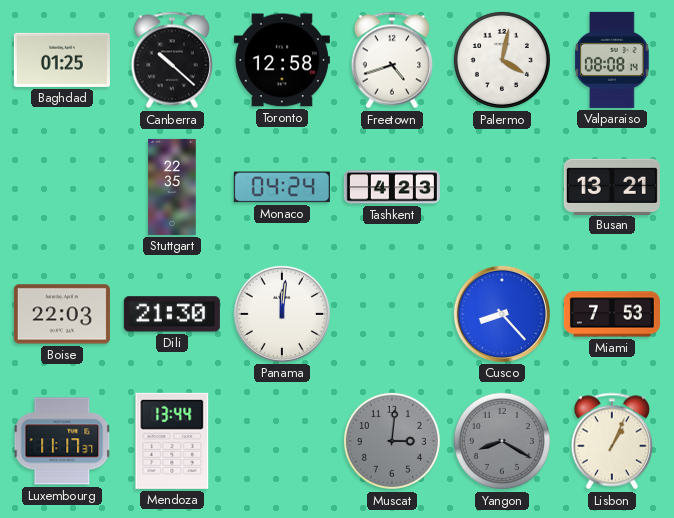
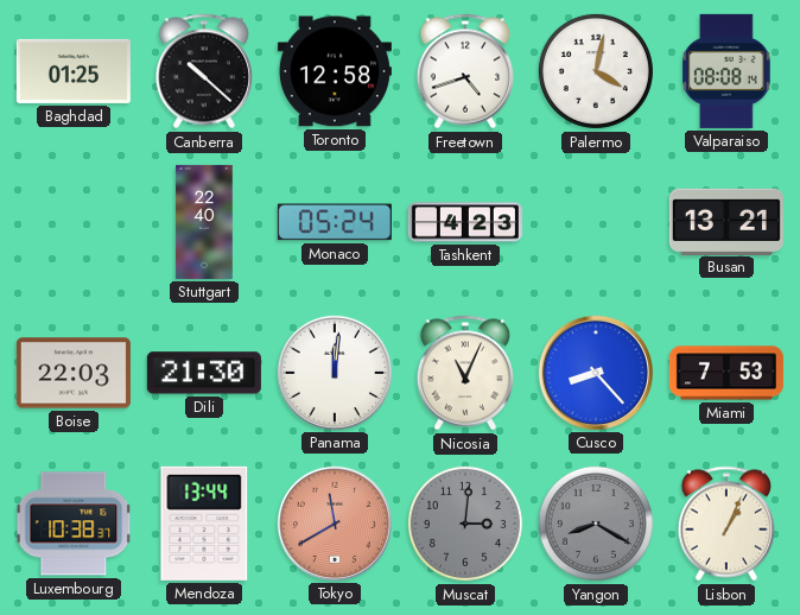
Stuttgart: 22:35 -> 22:40
Monaco: 04:24 -> 05:24
Nicosia: none -> 11:04
Luxembourg: 11:17 -> 10:38
Tokyo: none -> 11:40
